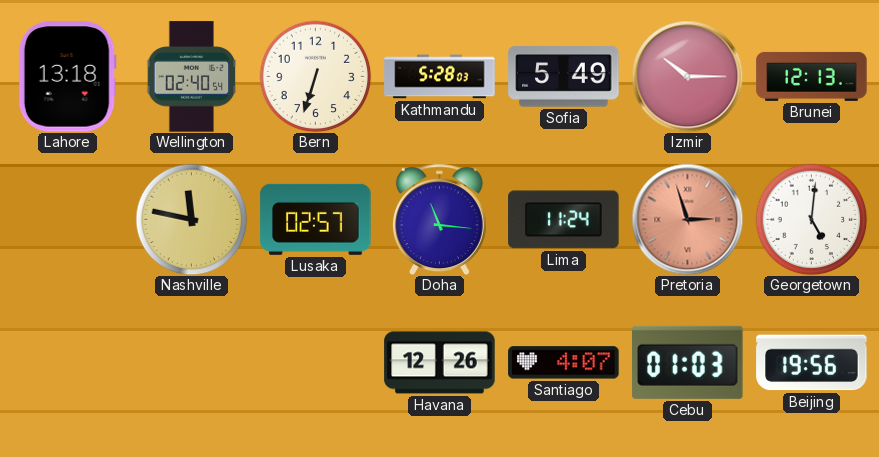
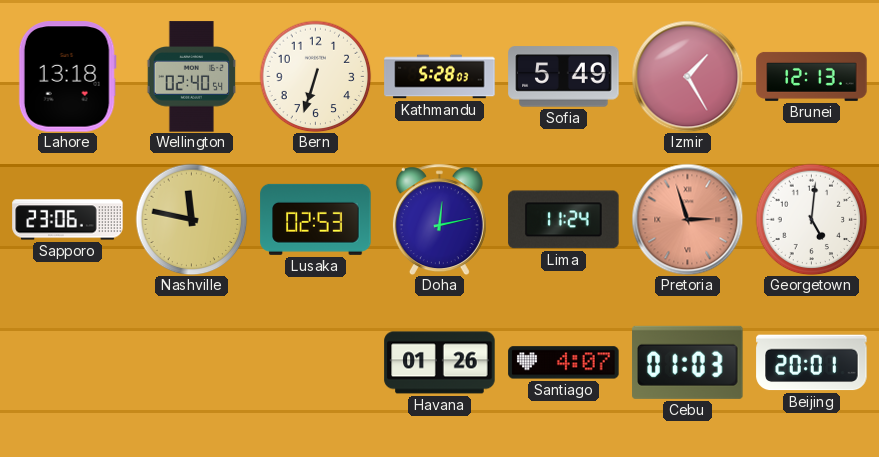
Izmir: 10:15 -> 1:25
Sapporo: none -> 23:06
Lusaka: 02:57 -> 02:53
Doha: 11:16 -> 12:13
Havana: 12:26 -> 01:26
Beijing: 19:56 -> 20:01
